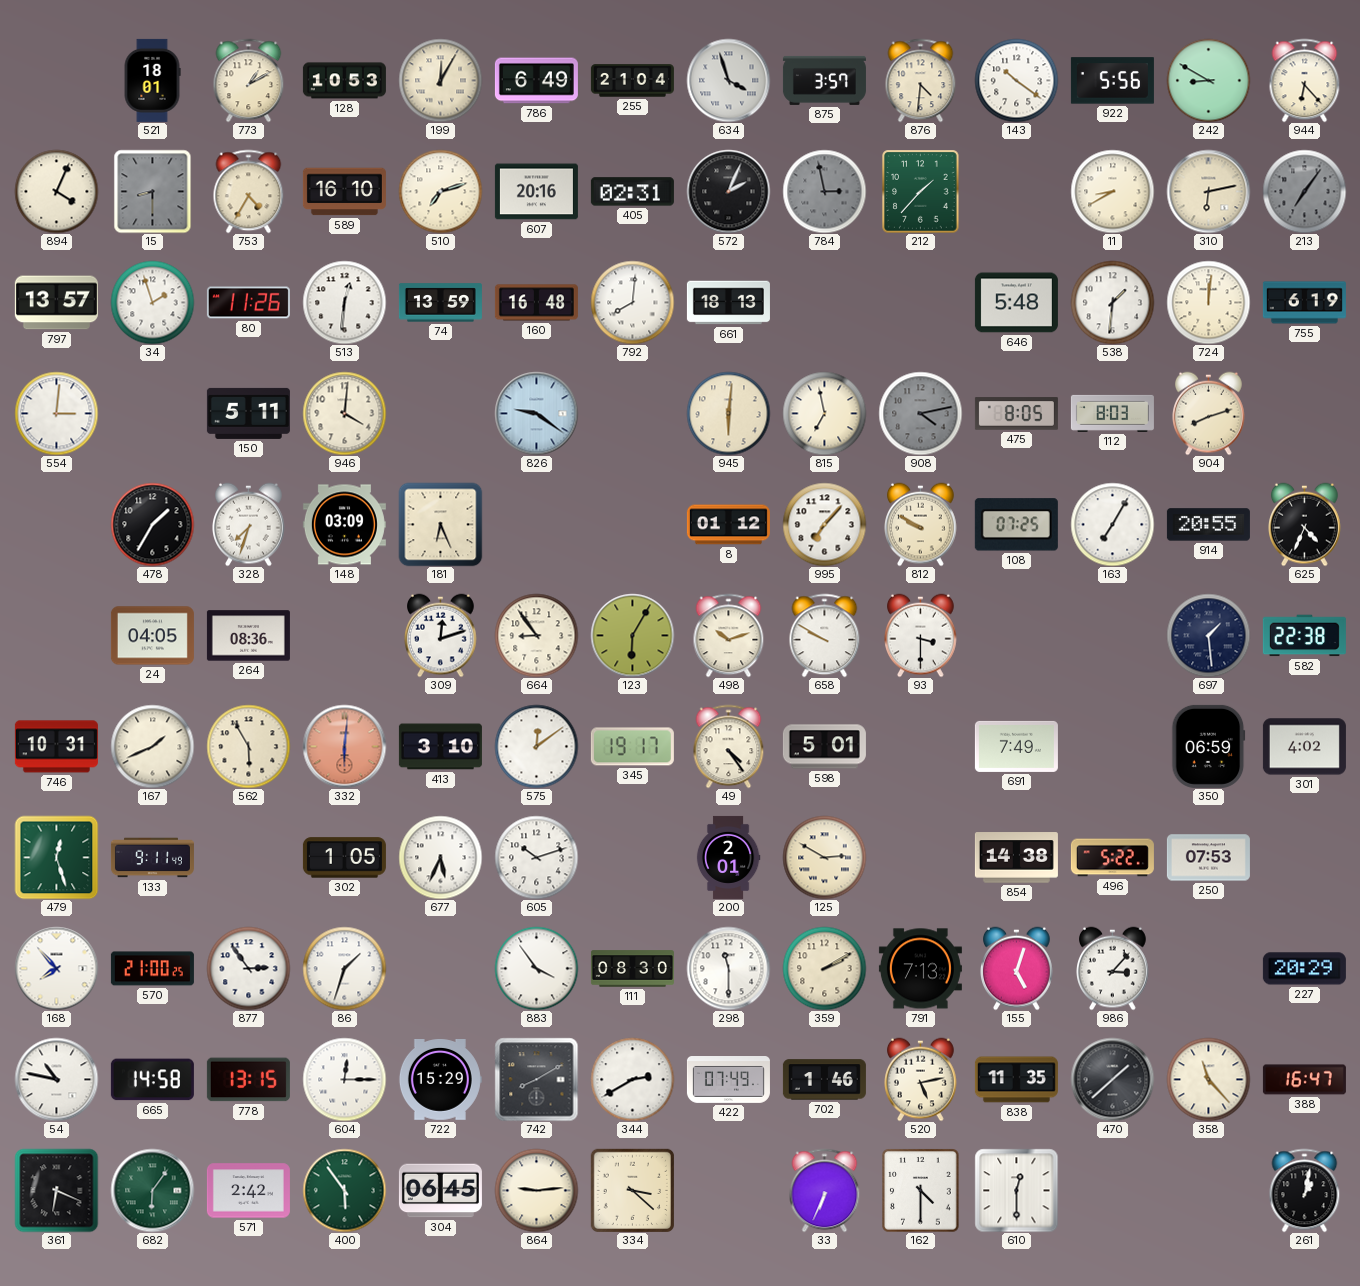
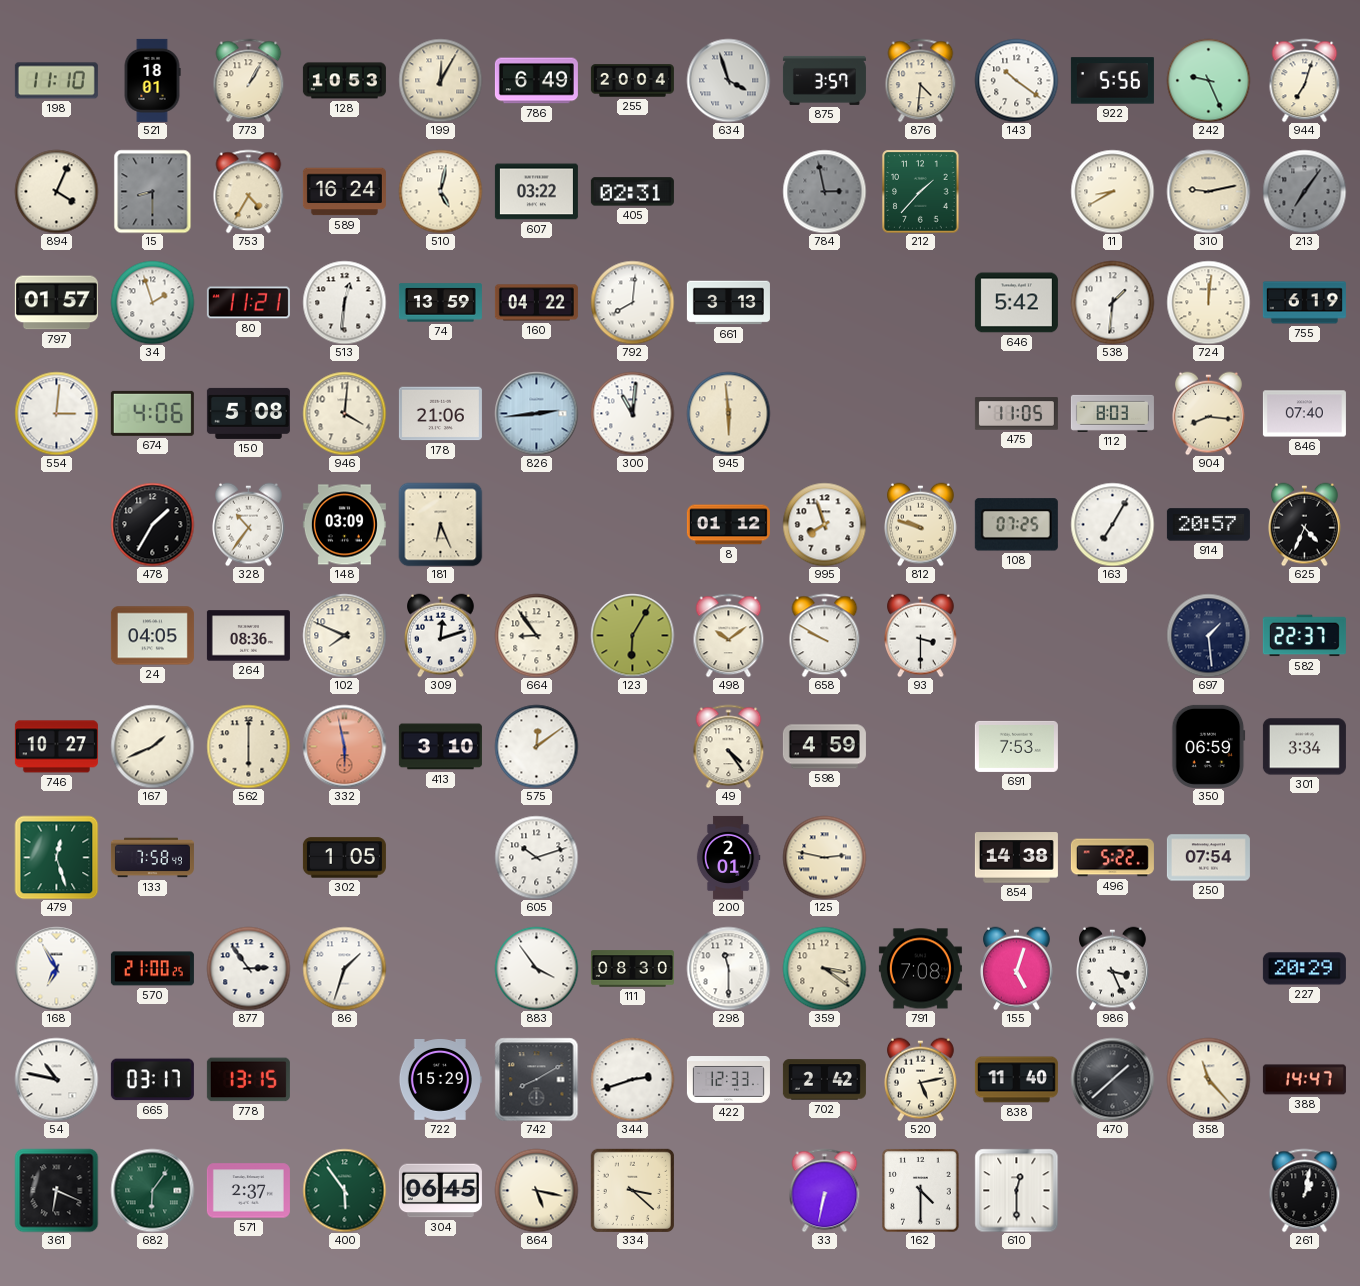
198: none -> 11:10
773: 1:10 -> 1:05
255: 21:04 -> 20:04
242: 8:50 -> 9:26
944: 6:23 -> 7:03
589: 16:10 -> 16:24
510: 7:12 -> 5:02
607: 20:16 -> 03:22
572: 2:04 -> none
310: 6:13 -> 9:13
797: 13:57 -> 01:57
80: 11:26 -> 11:21
160: 16:48 -> 04:22
661: 18:13 -> 3:13
646: 5:48 -> 5:42
674: none -> 4:06
150: 5:11 -> 5:08
178: none -> 21:06
826: 9:21 -> 2:44
300: none -> 11:01
945: 6:01 -> 5:59
815: 6:58 -> none
908: 4:13 -> none
475: 8:05 -> 11:05
904: 8:12 -> 8:16
846: none -> 07:40
328: 7:33 -> 10:36
995: 7:07 -> 7:57
812: 9:50 -> 9:48
914: 20:55 -> 20:57
102: none -> 7:49
498: 10:12 -> 10:09
582: 22:38 -> 22:37
746: 10:31 -> 10:27
562: 5:55 -> 6:00
332: 6:01 -> 5:58
345: 19:17 -> none
598: 5:01 -> 4:59
691: 7:49 -> 7:53
301: 4:02 -> 3:34
133: 9:11 -> 7:58
677: 5:34 -> none
125: 2:50 -> 2:47
250: 07:53 -> 07:54
168: 7:53 -> 6:55
359: 2:10 -> 3:21
791: 7:13 -> 7:08
986: 3:07 -> 3:26
665: 14:58 -> 03:17
604: 12:15 -> none
344: 2:40 -> 2:42
422: 07:49 -> 12:33
702: 1:46 -> 2:42
838: 11:35 -> 11:40
388: 16:47 -> 14:47
571: 2:42 -> 2:37
864: 9:14 -> 5:17
33: 6:34 -> 6:32
